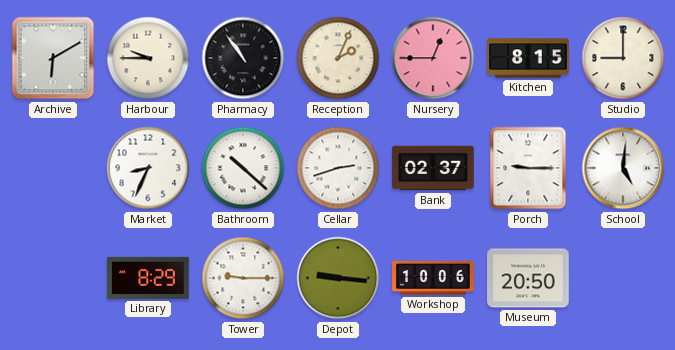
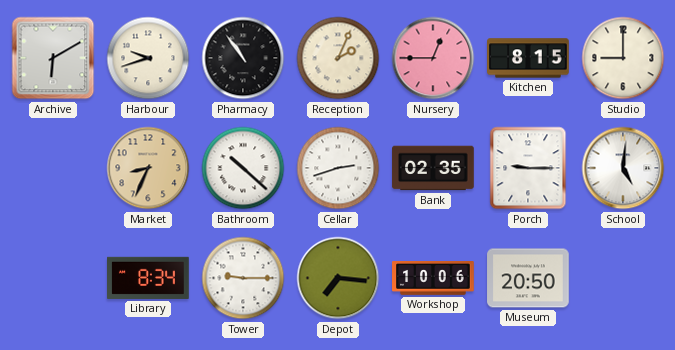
Harbour: 9:45 -> 9:42
Market dial: white -> champagne
Bank: 02:37 -> 02:35
Library: 8:29 -> 8:34
Depot: 9:16 -> 7:16
